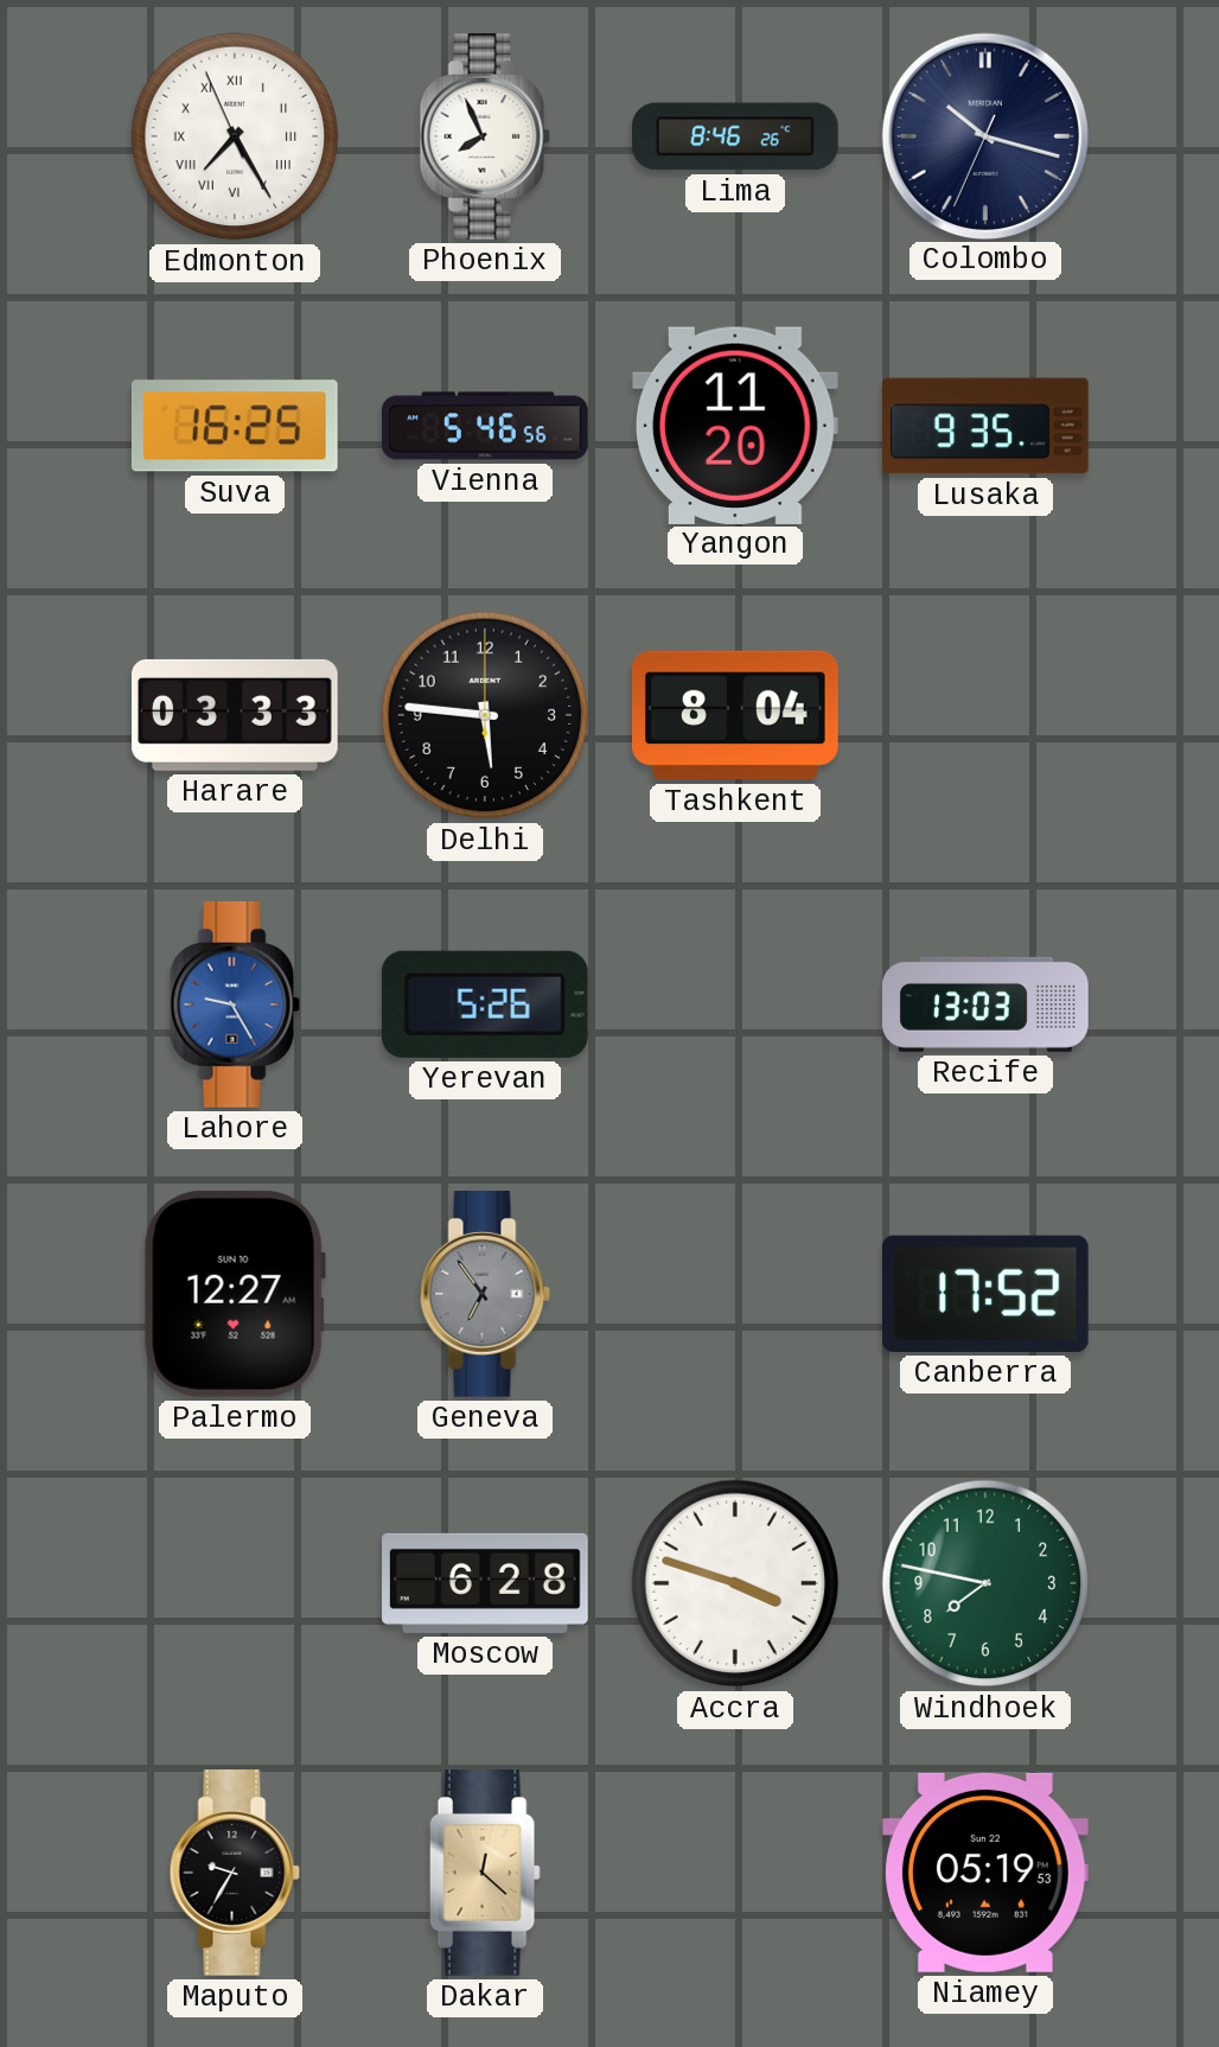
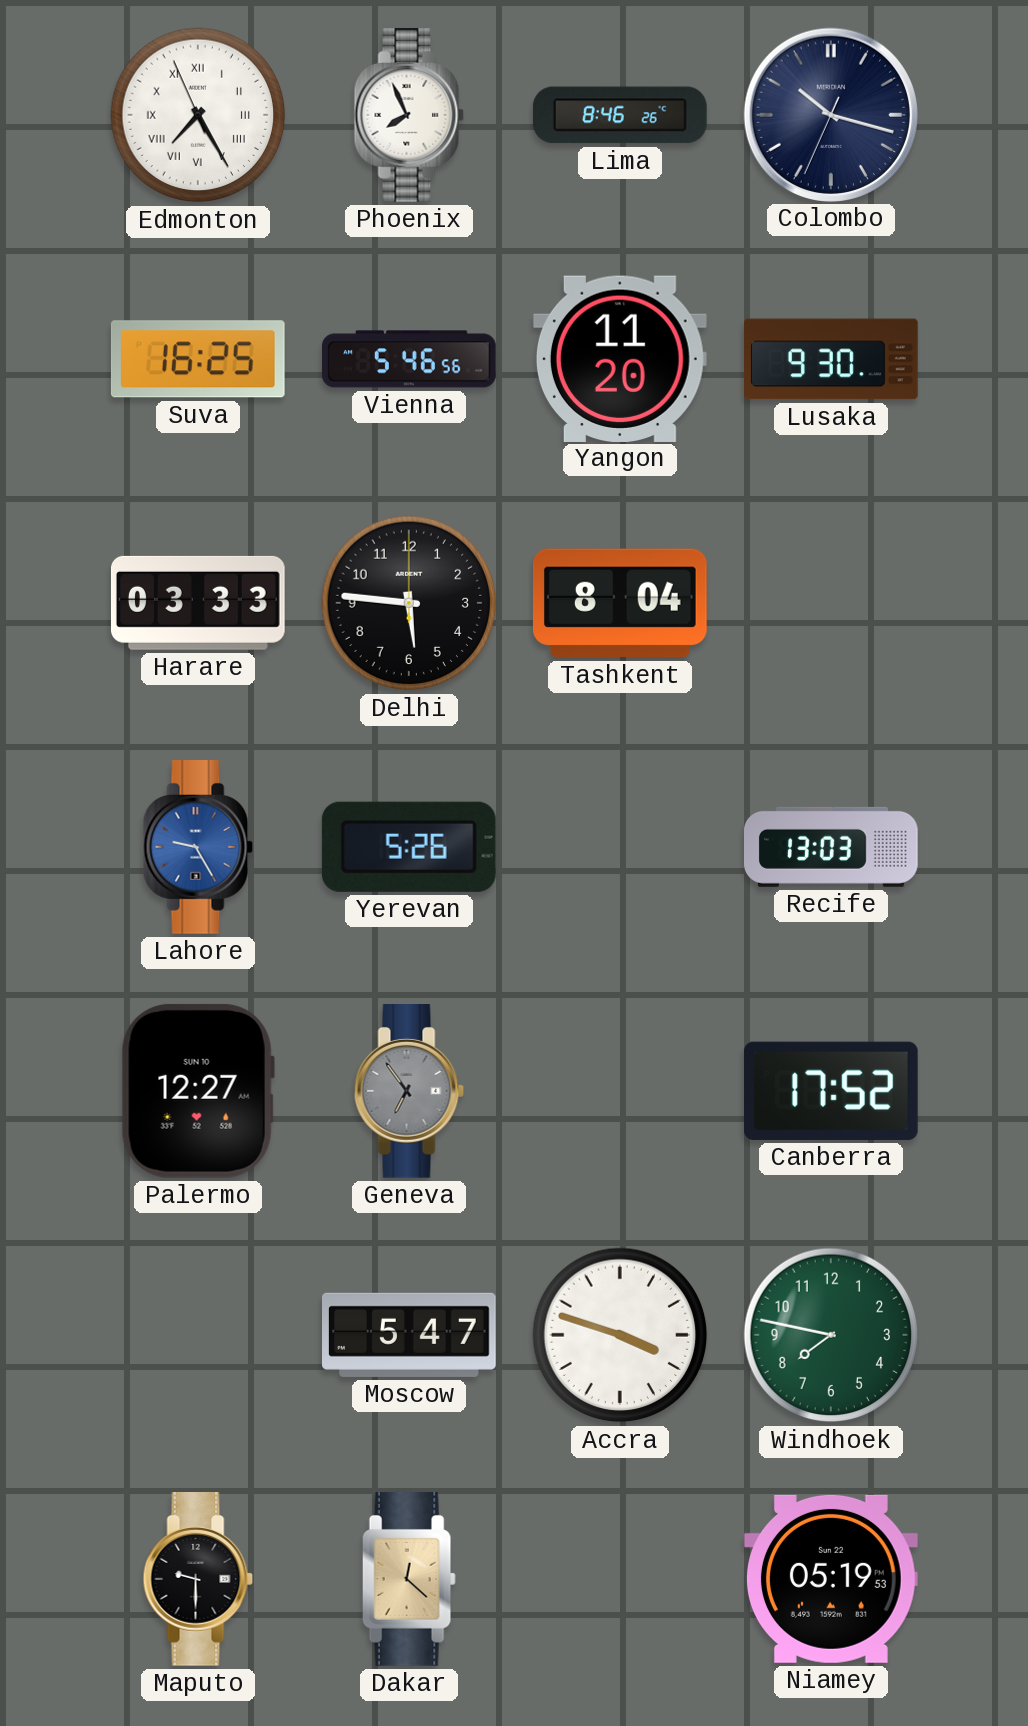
Lusaka: 9:35 -> 9:30
Moscow: 6:28 -> 5:47
Maputo: 9:35 -> 9:30
